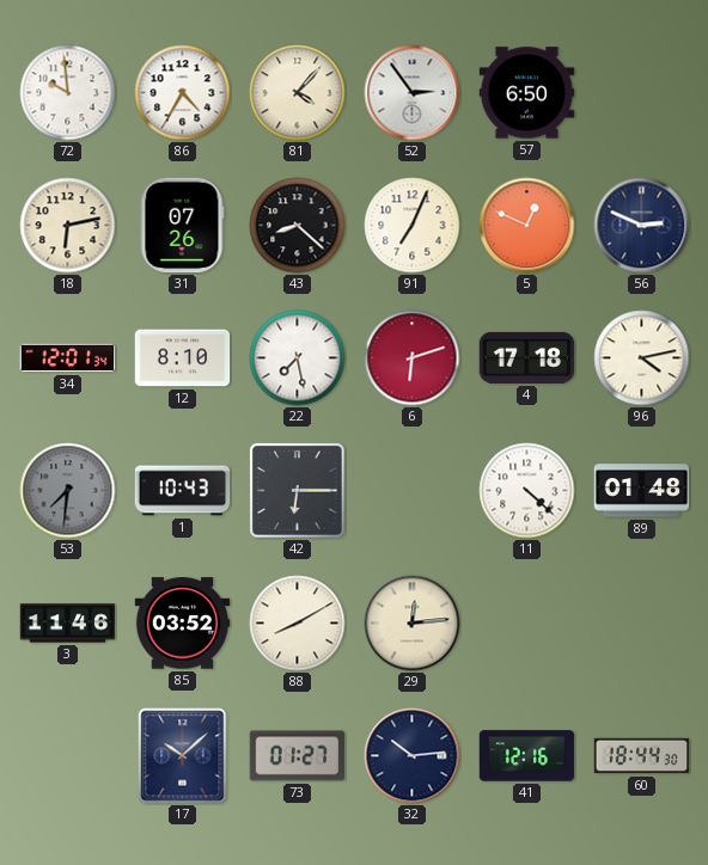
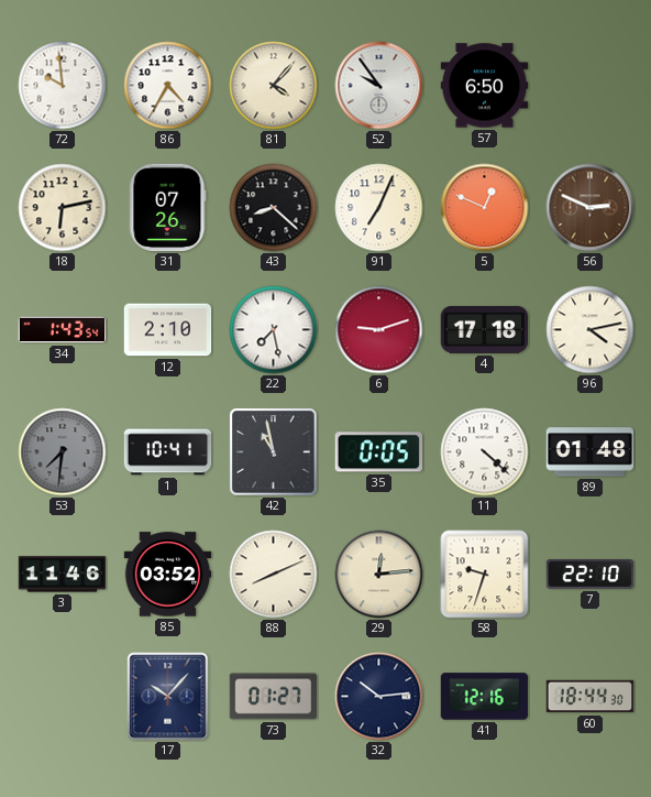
52: 2:54 -> 9:54
56 dial: navy -> brown
34: 12:01 -> 1:43
12: 8:10 -> 2:10
6: 6:12 -> 9:12
1: 10:43 -> 10:41
42: 6:15 -> 10:58
35: none -> 0:05
88: 8:10 -> 8:11
58: none -> 9:33
7: none -> 22:10
17: 10:08 -> 10:07
